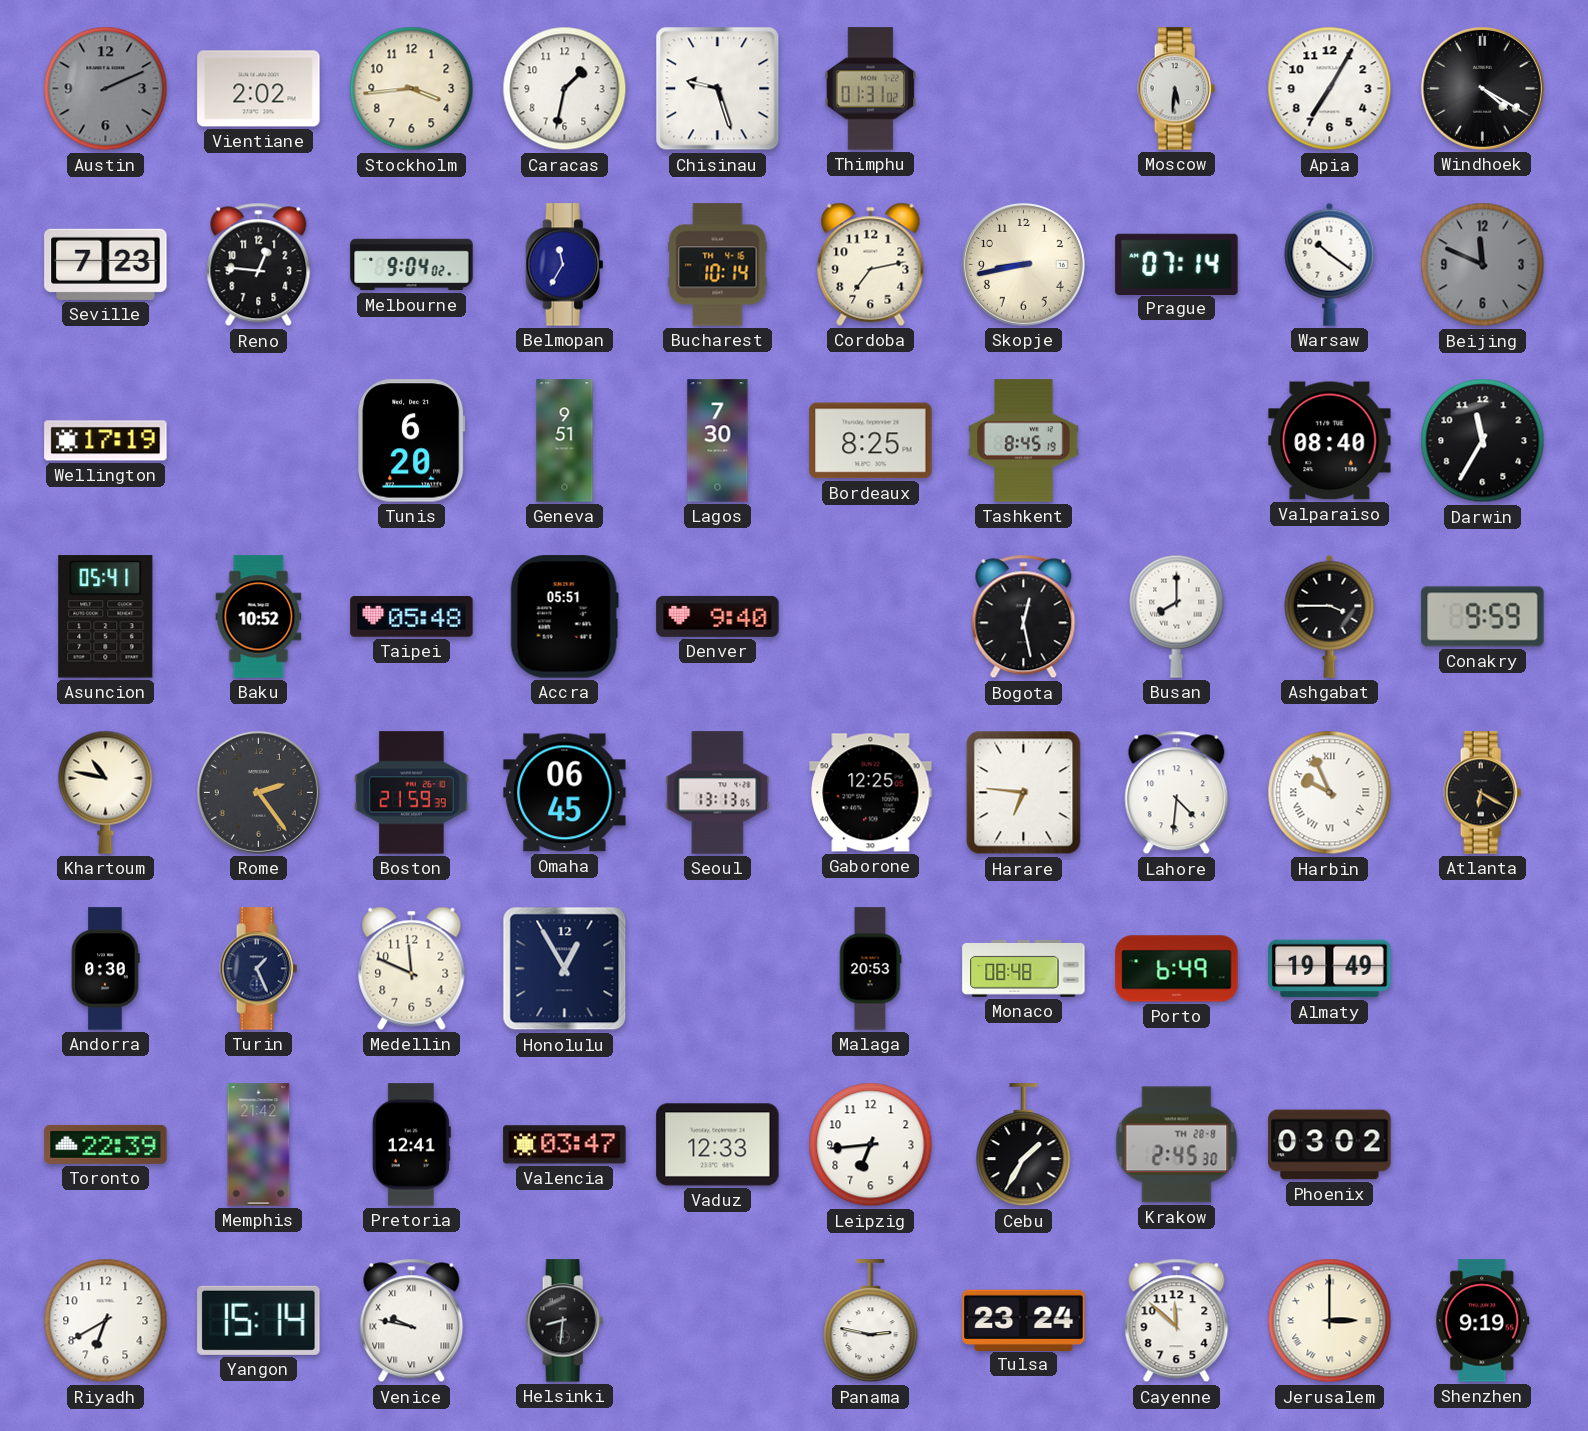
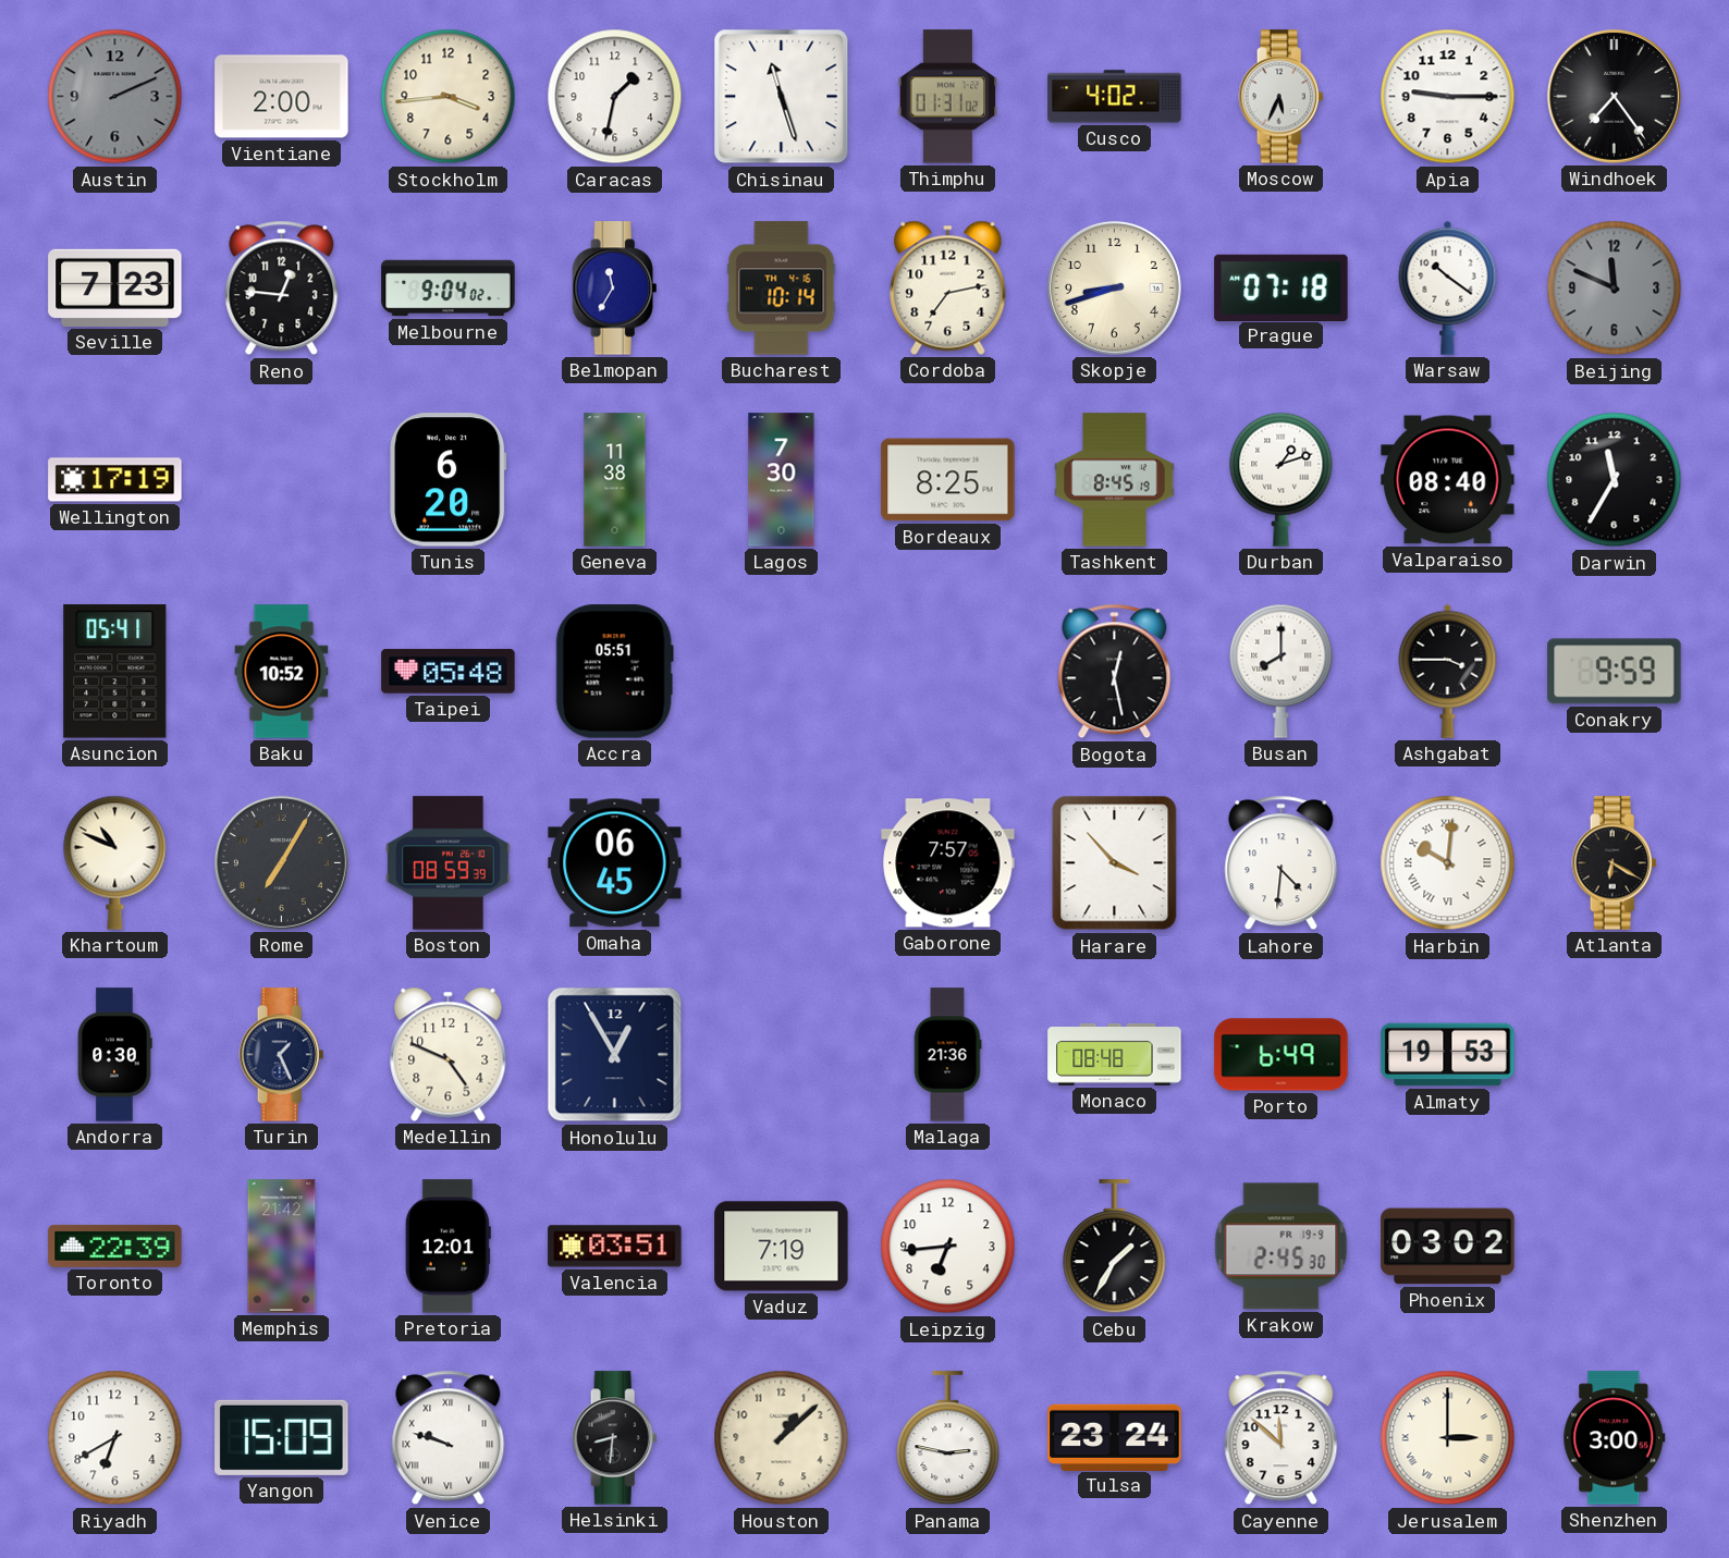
Vientiane: 2:02 -> 2:00
Chisinau: 9:27 -> 11:27
Cusco: none -> 4:02
Moscow: 5:31 -> 5:34
Apia: 7:05 -> 9:15
Windhoek: 4:20 -> 7:24
Skopje: 8:43 -> 8:42
Prague: 07:14 -> 07:18
Geneva: 9:51 -> 11:38
Durban: none -> 1:12
Denver: 9:40 -> none
Khartoum: 10:47 -> 10:49
Rome: 2:24 -> 7:05
Boston: 21:59 -> 08:59
Seoul: 13:13 -> none
Gaborone: 12:25 -> 7:57
Harare: 6:46 -> 3:53
Harbin: 9:56 -> 10:01
Medellin: 11:49 -> 4:49
Malaga: 20:53 -> 21:36
Almaty: 19:49 -> 19:53
Pretoria: 12:41 -> 12:01
Valencia: 03:47 -> 03:51
Vaduz: 12:33 -> 7:19
Krakow date: TH 28-8 -> FR 19-9
Yangon: 15:14 -> 15:09
Venice: 9:47 -> 9:48
Houston: none -> 1:08
Shenzhen: 9:19 -> 3:00
